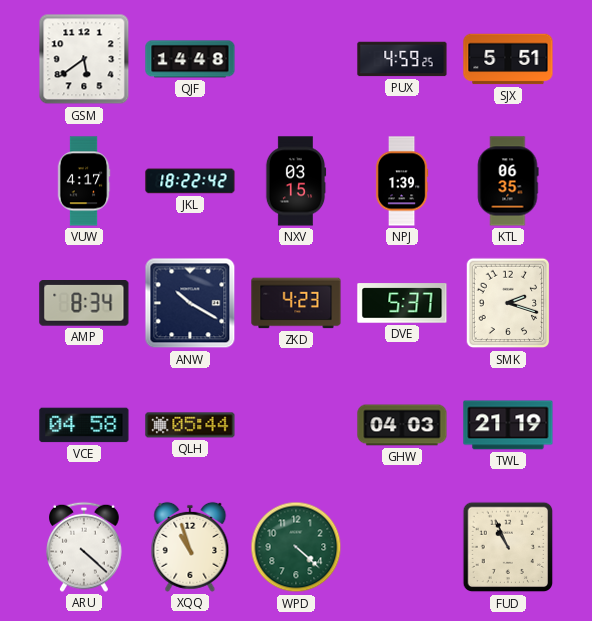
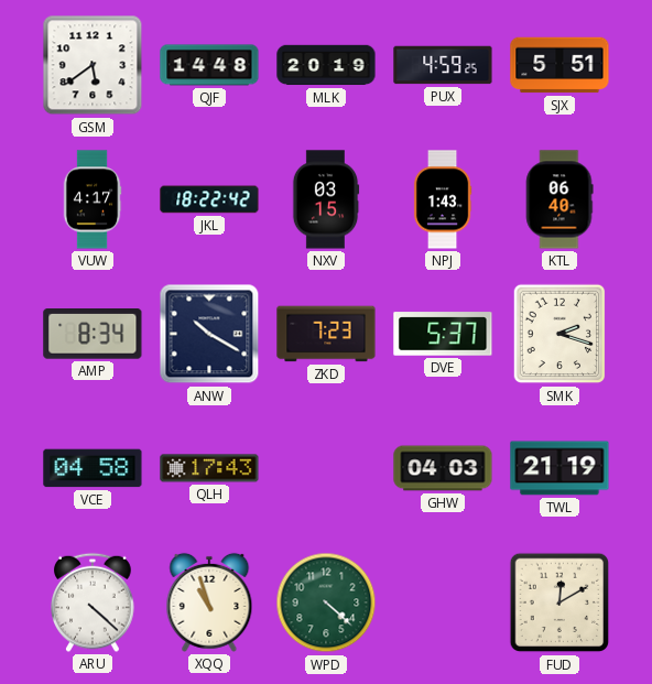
MLK: none -> 20:19
NPJ: 1:39 -> 1:43
KTL: 06:35 -> 06:40
ZKD: 4:23 -> 7:23
QLH: 05:44 -> 17:43
FUD: 10:56 -> 12:10
